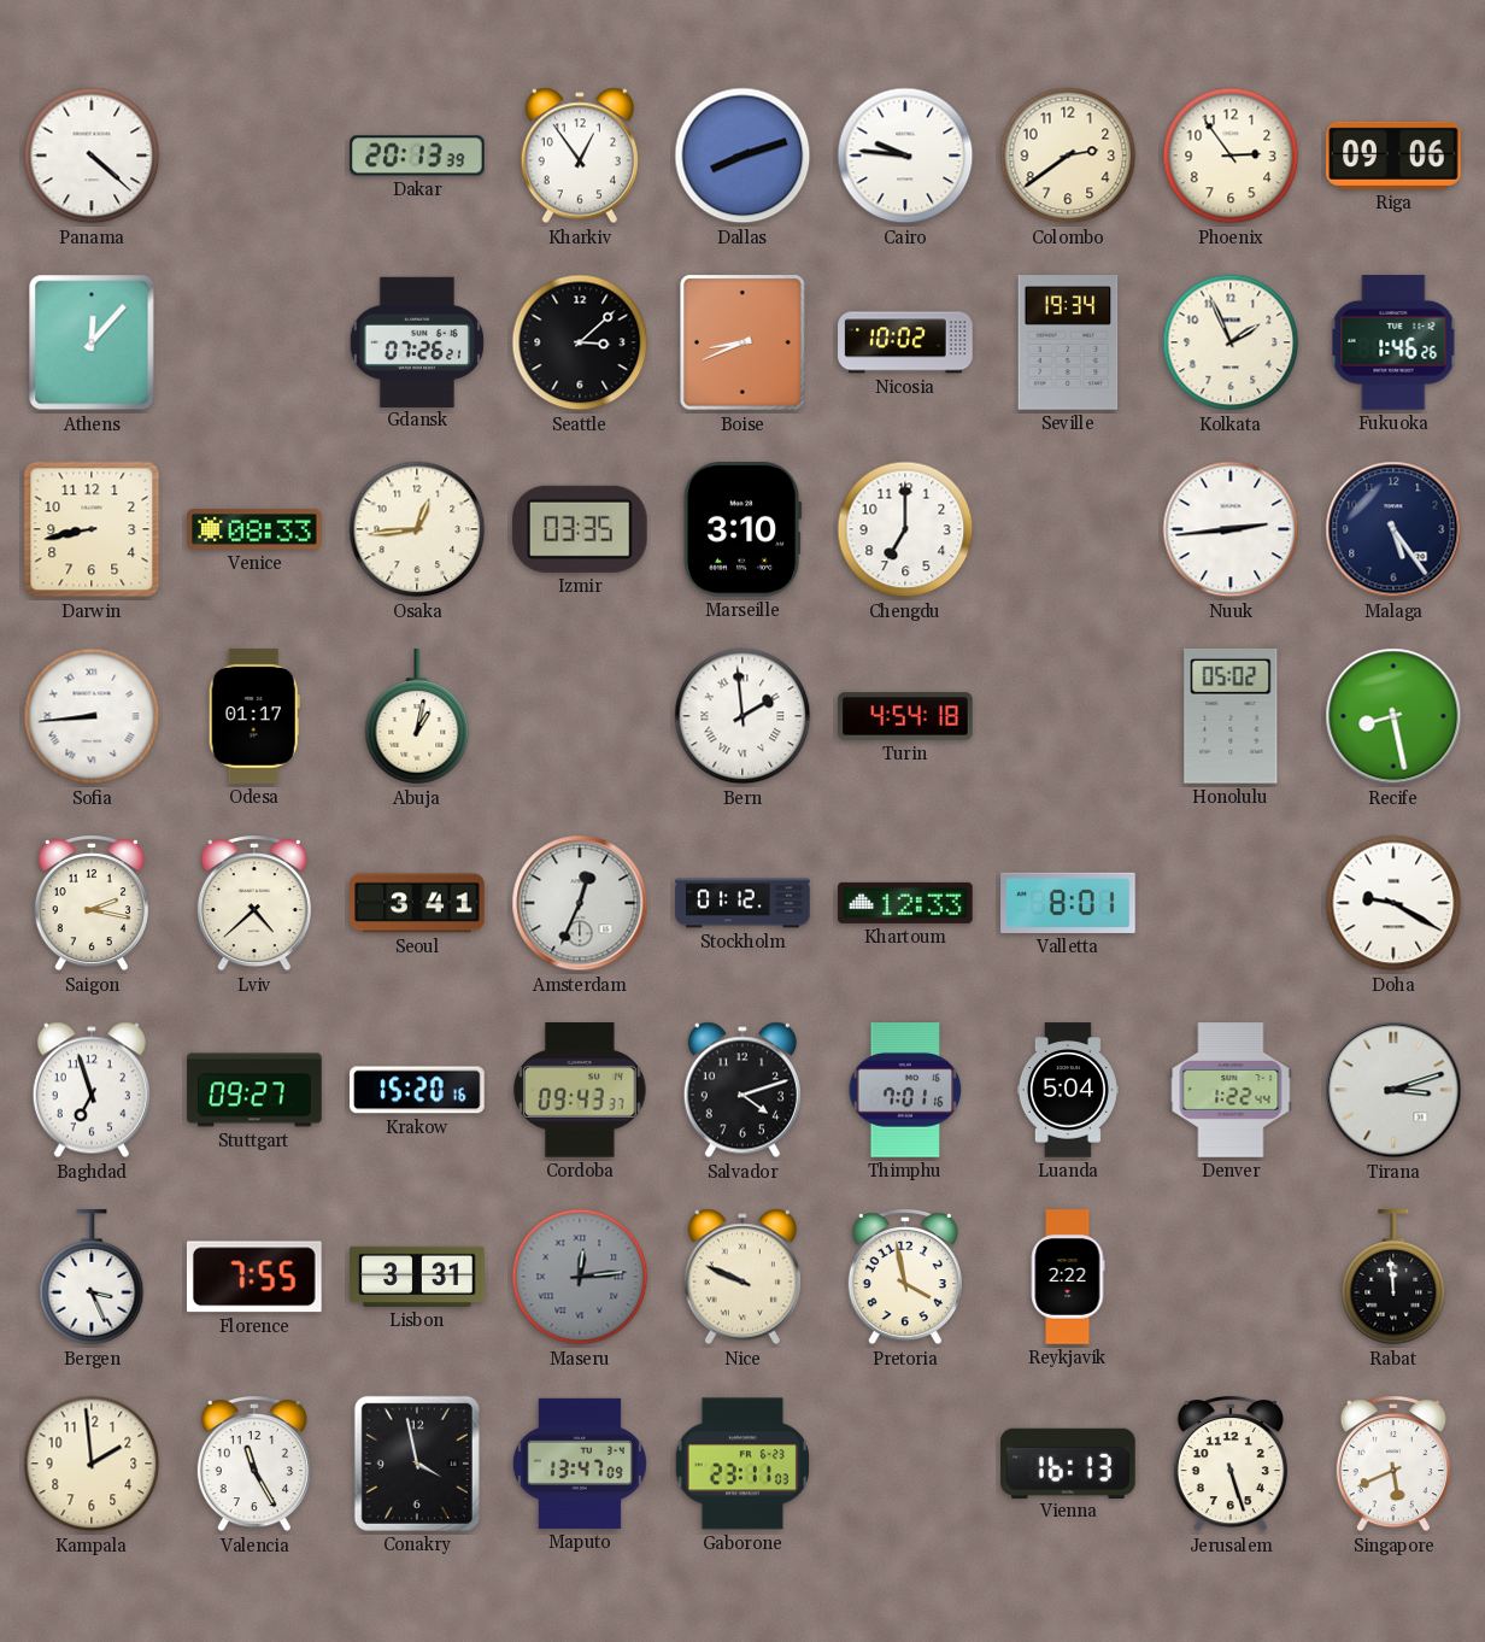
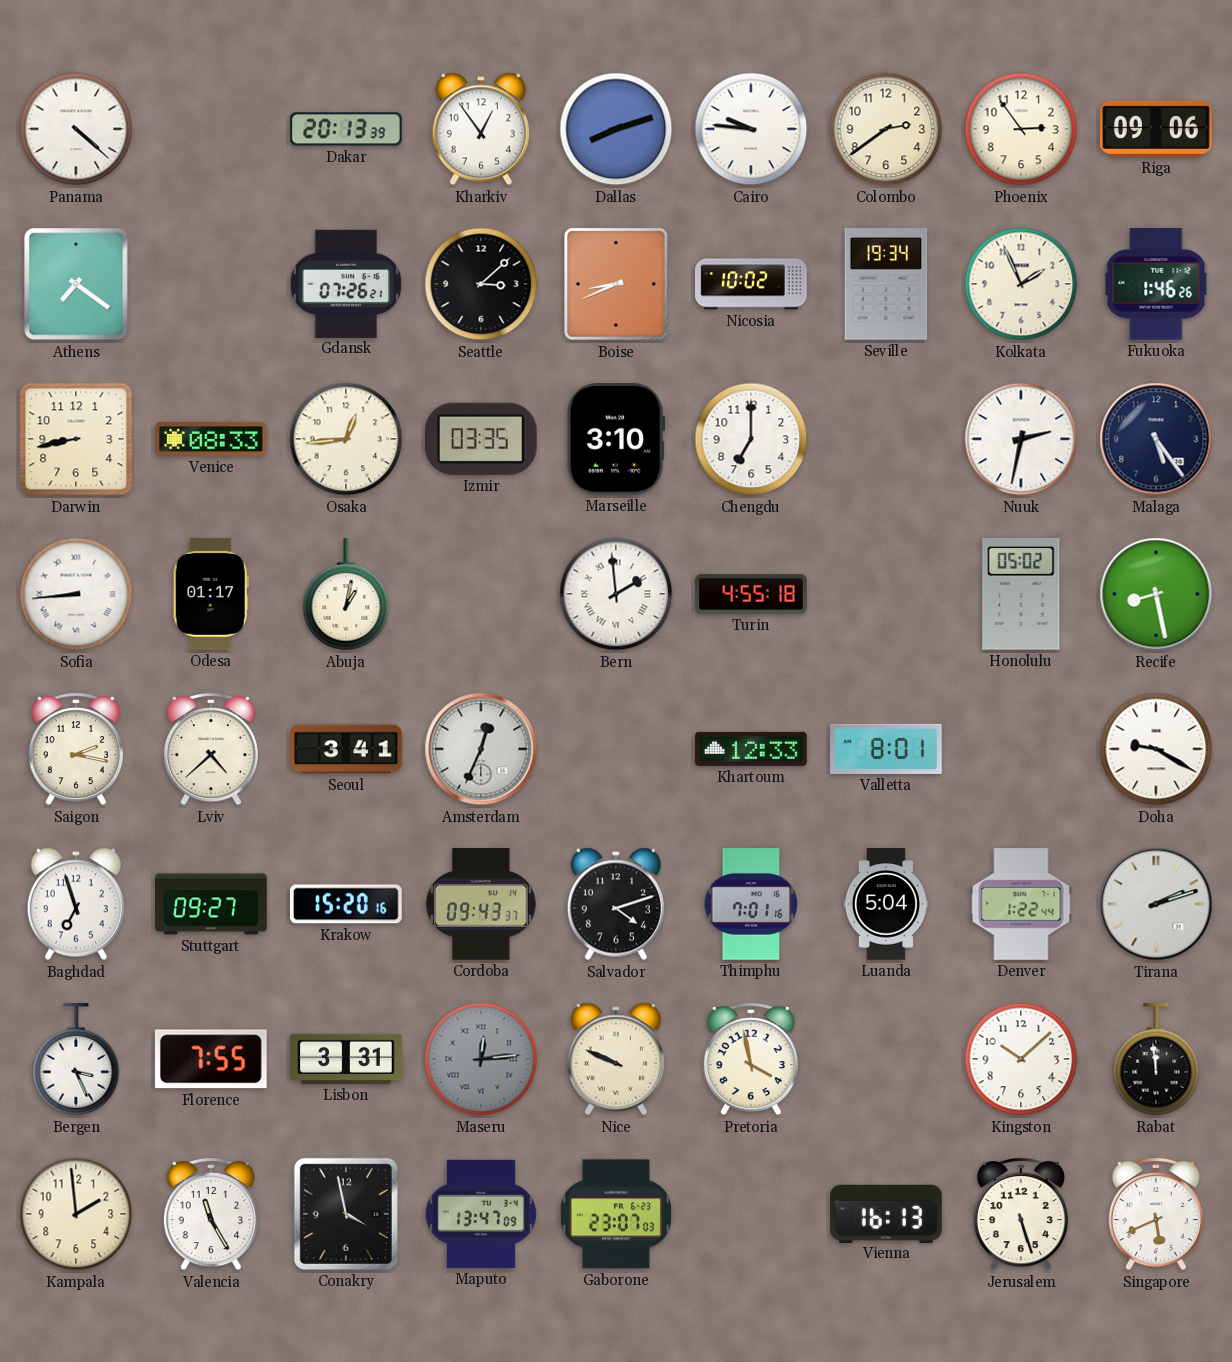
Athens: 12:07 -> 7:21
Nuuk: 2:44 -> 2:32
Turin: 4:54 -> 4:55
Stockholm: 01:12 -> none
Tirana: 3:12 -> 2:12
Reykjavik: 2:22 -> none
Kingston: none -> 10:08
Gaborone: 23:11 -> 23:07
